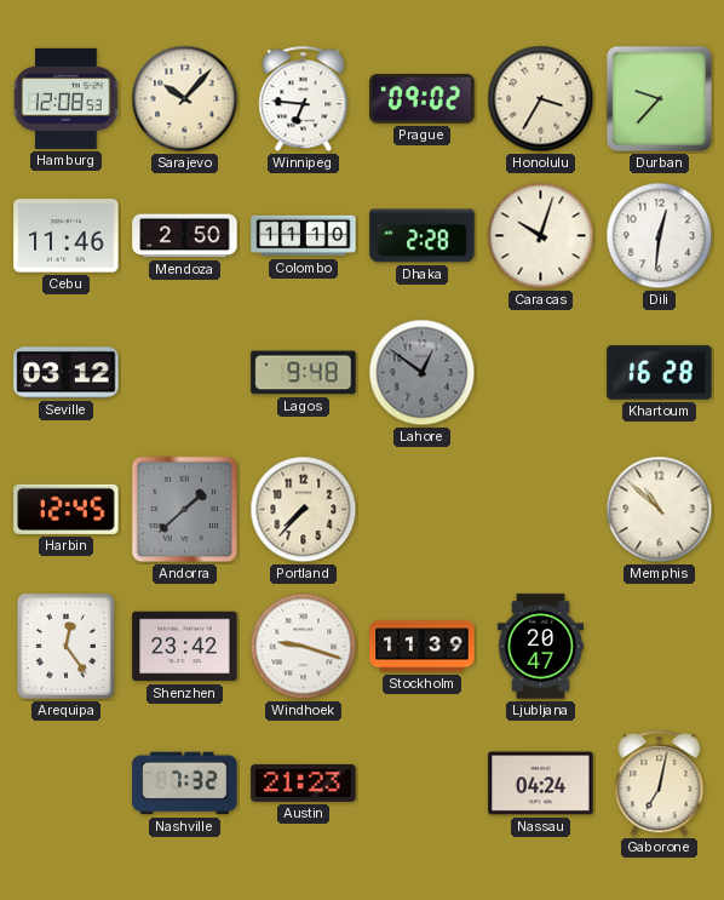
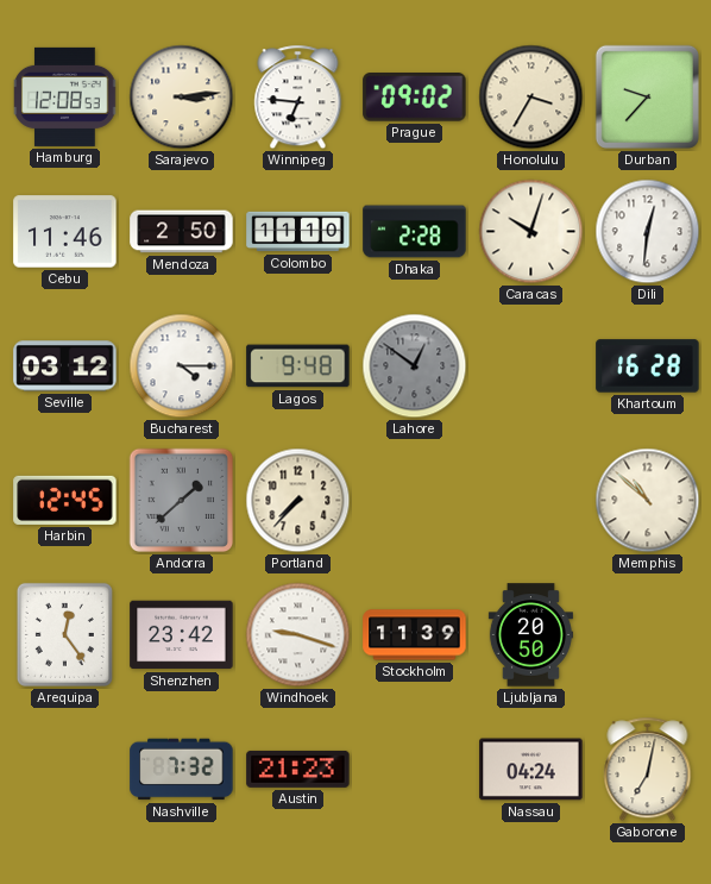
Sarajevo: 10:07 -> 3:14
Bucharest: none -> 4:15
Ljubljana: 20:47 -> 20:50
